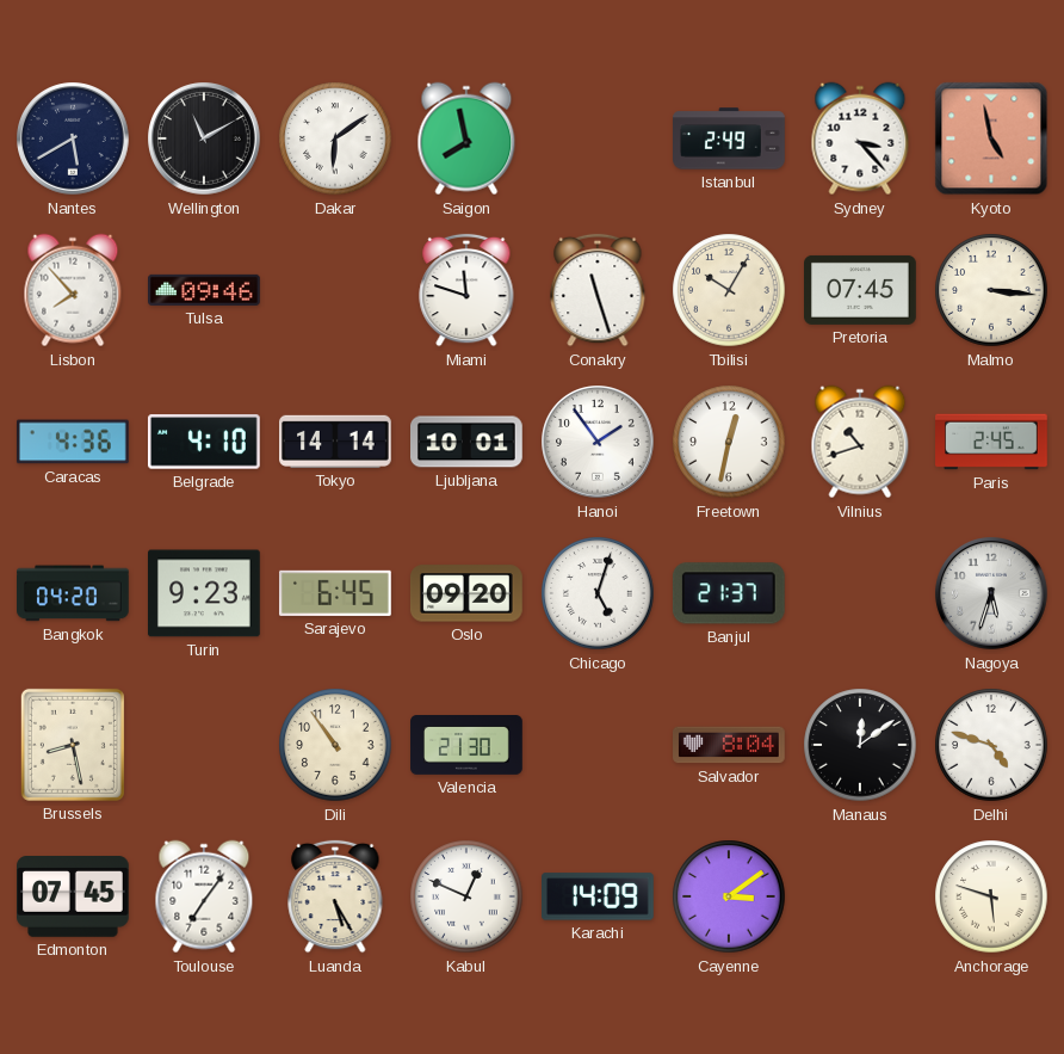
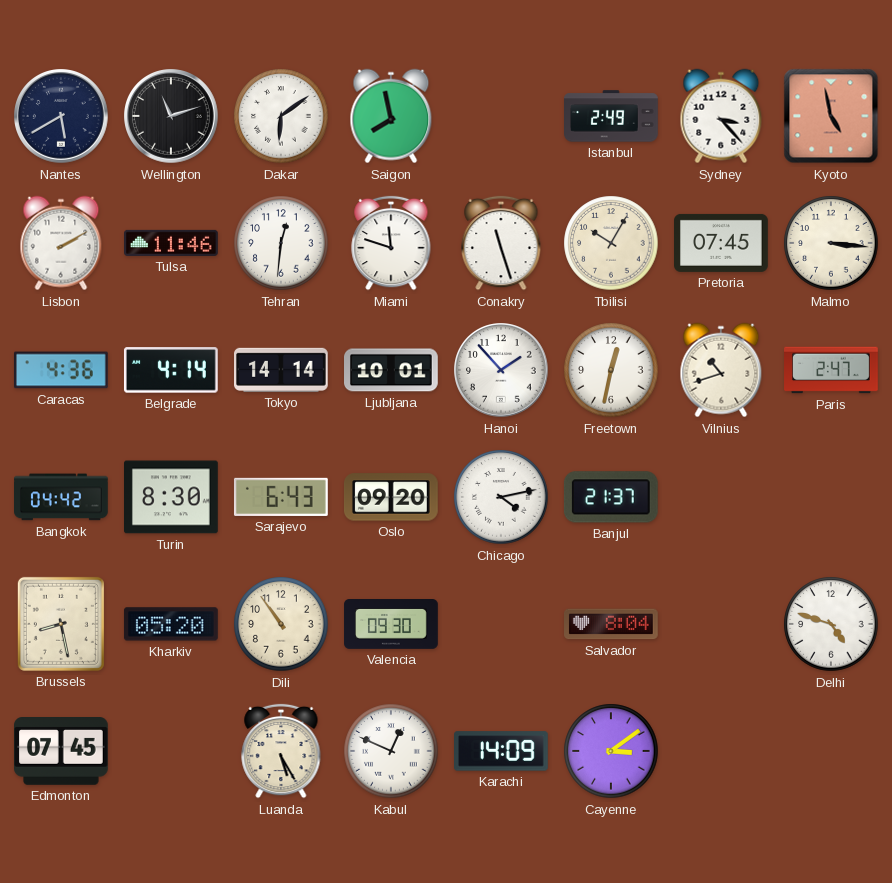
Wellington: 11:10 -> 11:12
Lisbon: 7:53 -> 2:10
Tulsa: 09:46 -> 11:46
Tehran: none -> 12:31
Belgrade: 4:10 -> 4:14
Hanoi: 1:54 -> 1:53
Paris: 2:45 -> 2:47
Bangkok: 04:20 -> 04:42
Turin: 9:23 -> 8:30
Sarajevo: 6:45 -> 6:43
Chicago: 5:03 -> 4:13
Nagoya: 5:33 -> none
Kharkiv: none -> 05:20
Valencia: 21:30 -> 09:30
Manaus: 12:09 -> none
Toulouse: 7:06 -> none
Anchorage: 5:48 -> none
